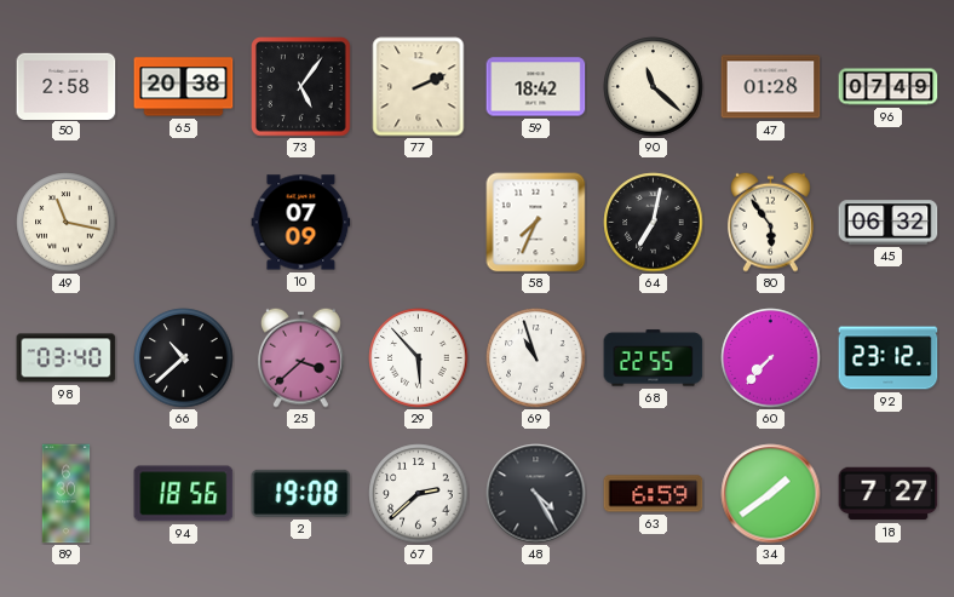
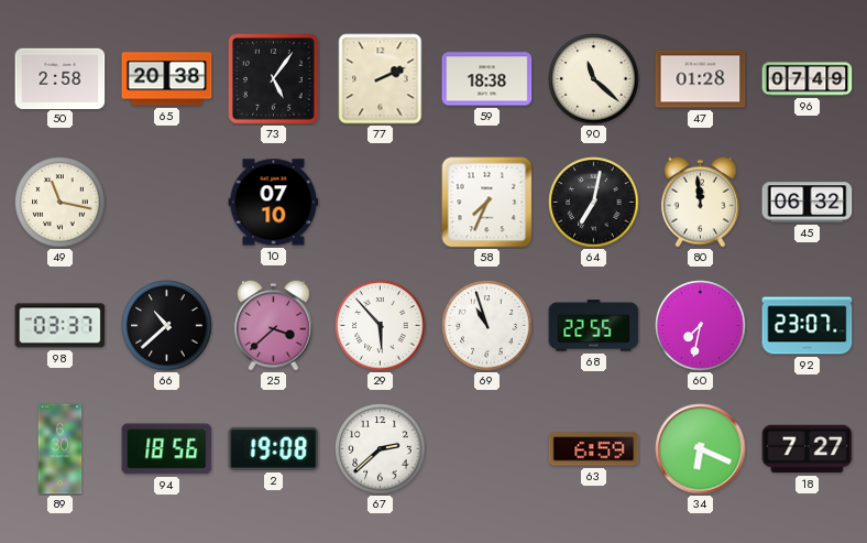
59: 18:42 -> 18:38
10: 07:09 -> 07:10
80: 5:54 -> 11:59
98: 03:40 -> 03:37
60: 7:37 -> 7:32
92: 23:12 -> 23:07
48: 4:25 -> none
34: 1:39 -> 6:19
